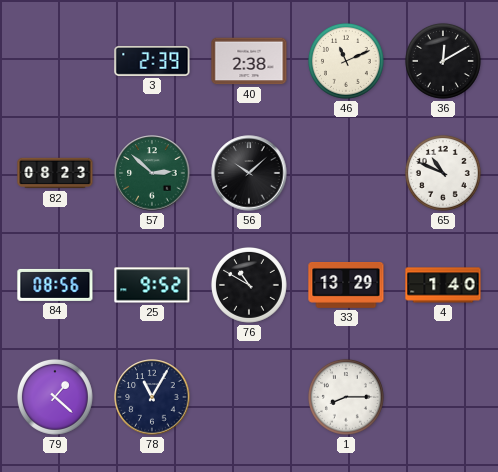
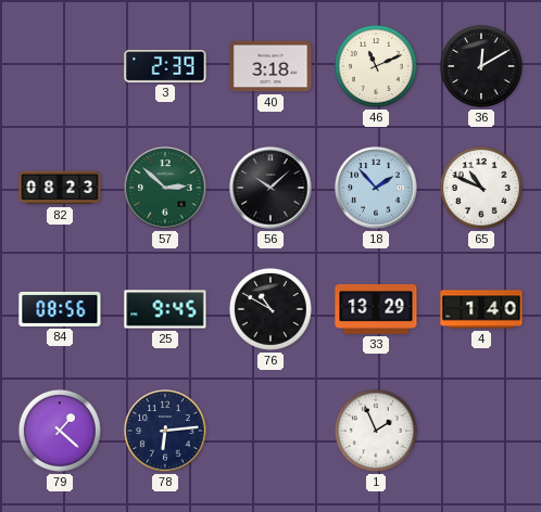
40: 2:38 -> 3:18
18: none -> 1:53
25: 9:52 -> 9:45
78: 11:05 -> 6:14
1: 8:15 -> 1:56
